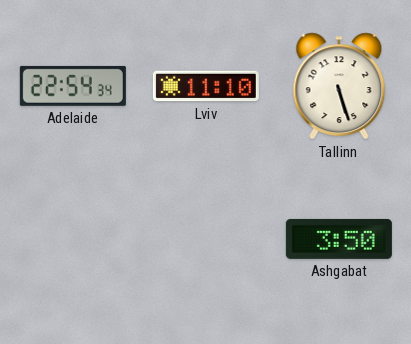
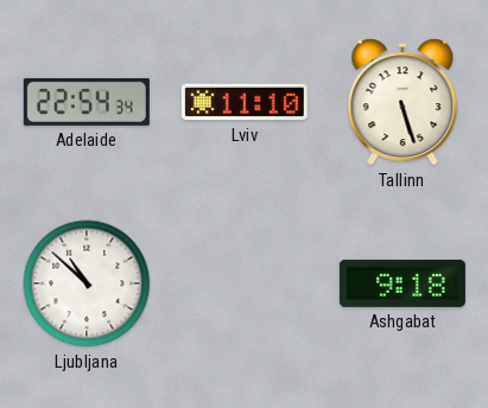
Ljubljana: none -> 10:52
Ashgabat: 3:50 -> 9:18
